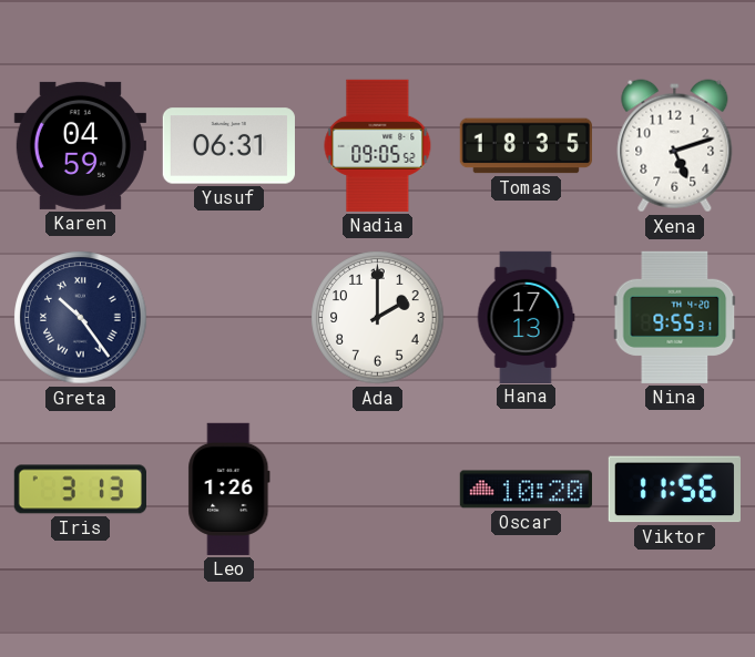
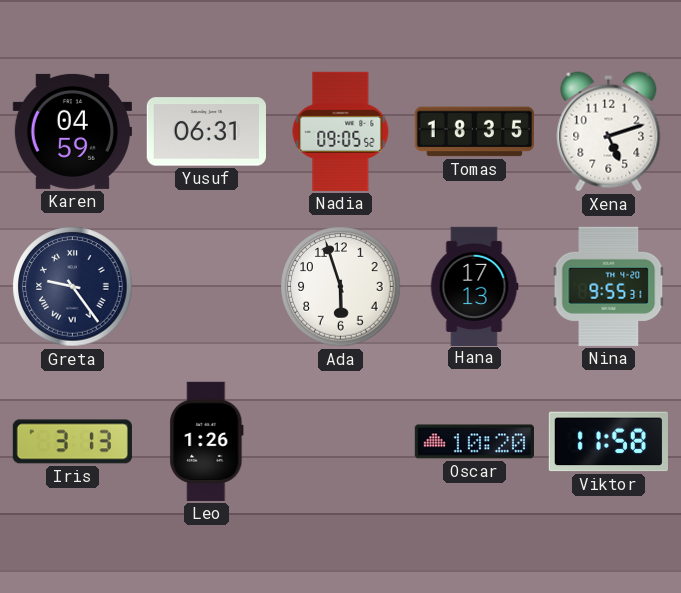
Greta: 10:24 -> 9:24
Ada: 2:00 -> 5:57
Viktor: 11:56 -> 11:58
